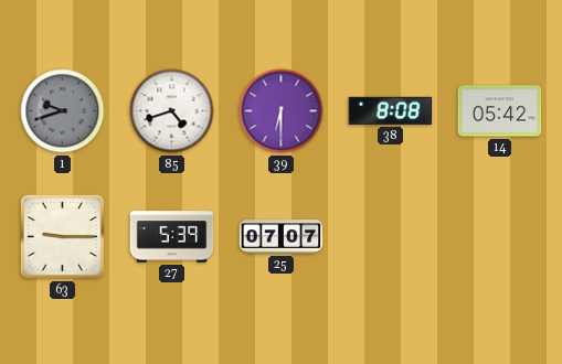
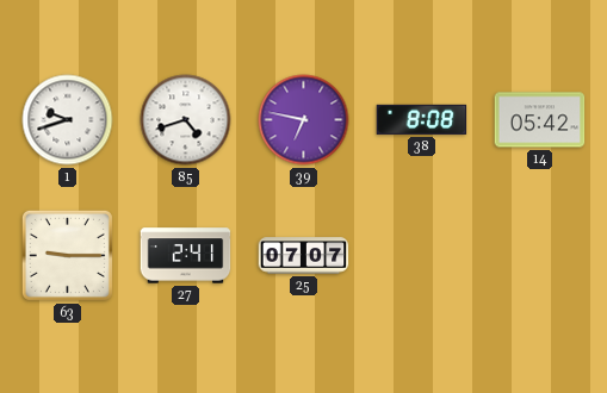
1 dial: grey -> white
39: 6:30 -> 6:47
27: 5:39 -> 2:41
